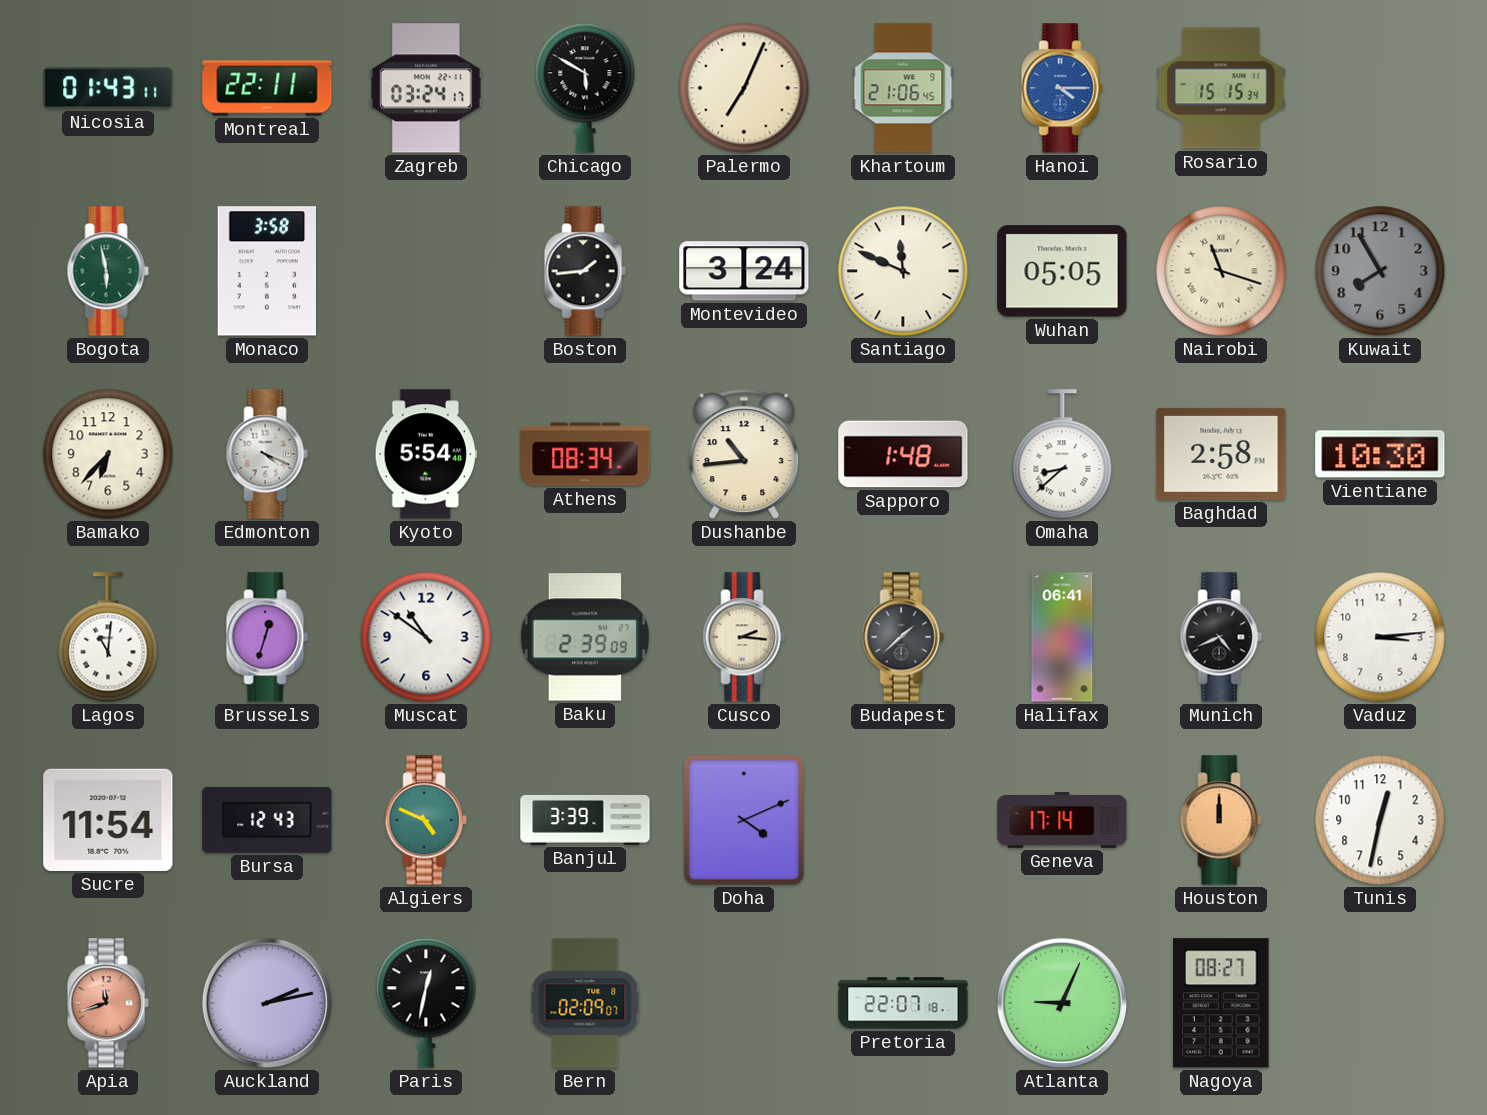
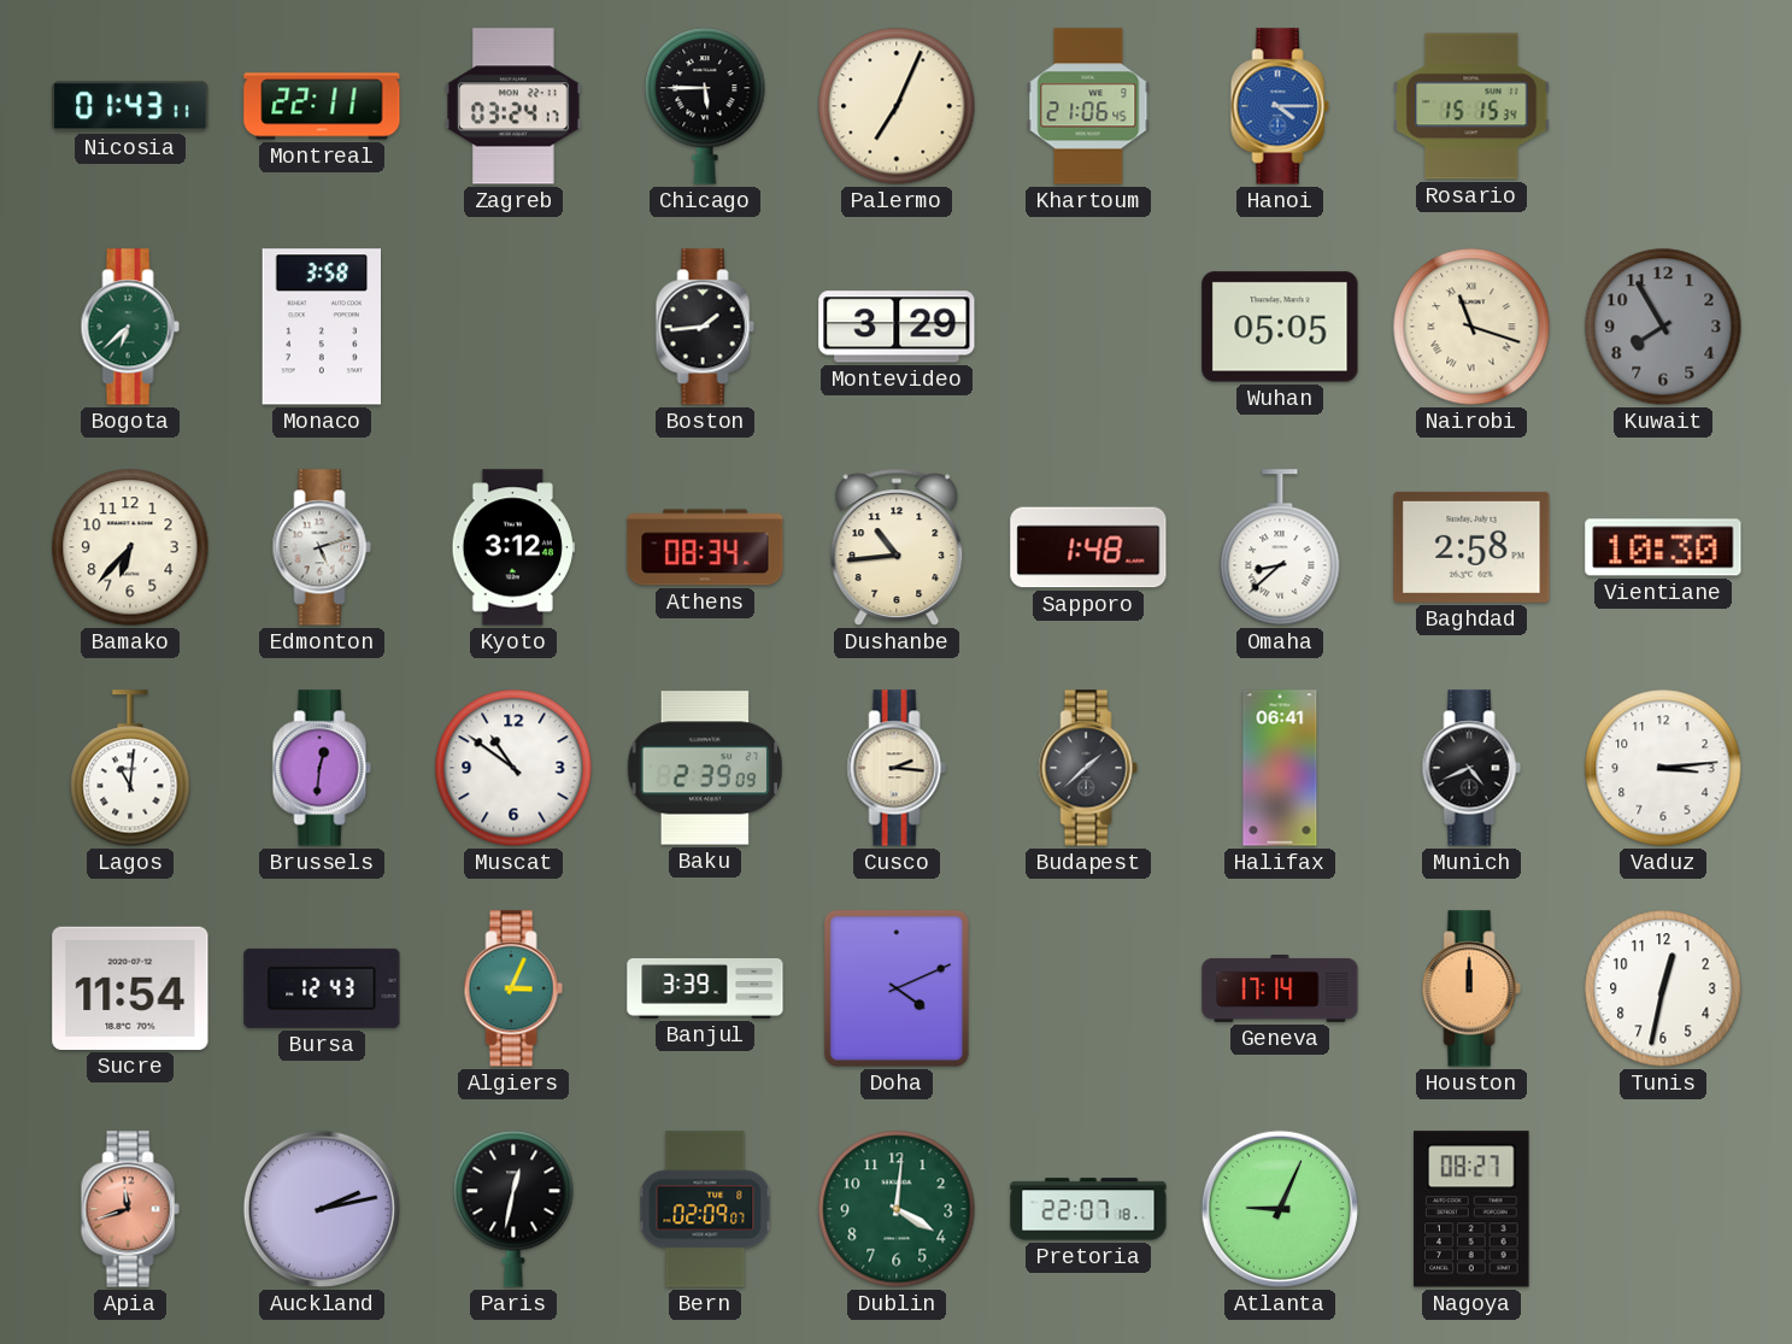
Chicago: 5:50 -> 5:45
Bogota: 5:58 -> 6:38
Montevideo: 3:24 -> 3:29
Santiago: 11:49 -> none
Edmonton: 4:19 -> 5:12
Kyoto: 5:54 -> 3:12
Brussels: 12:33 -> 12:31
Algiers: 4:49 -> 3:04
Dublin: none -> 4:01
